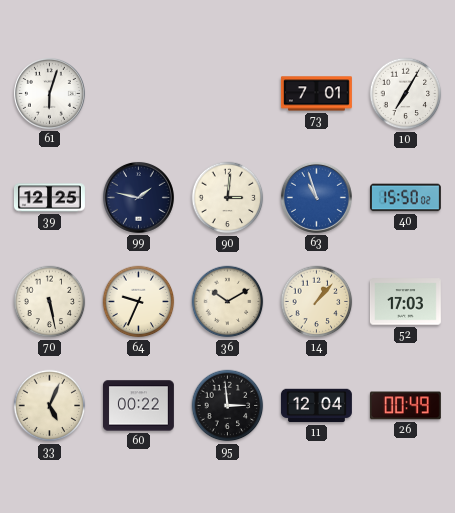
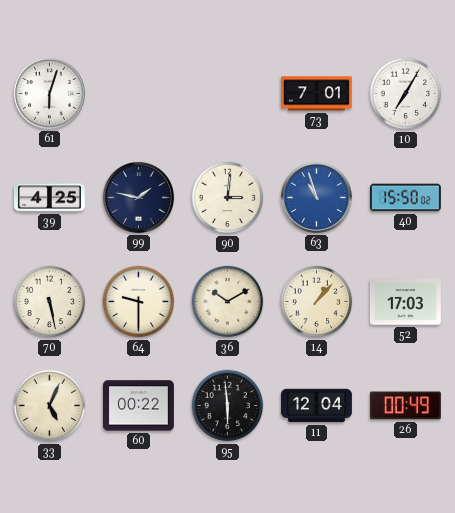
39: 12:25 -> 4:25
64: 9:34 -> 9:30
95: 2:59 -> 5:59
